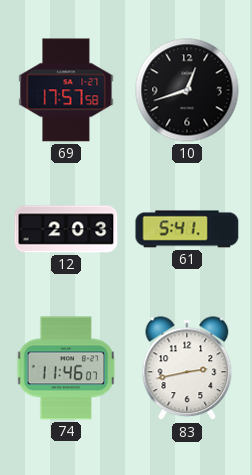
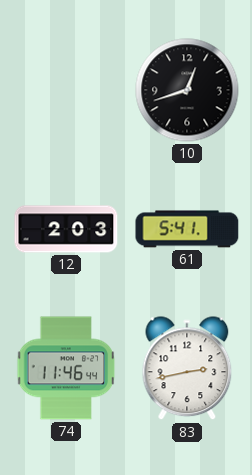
69: 17:57 -> none
74: 11:46:07 -> 11:46:44
